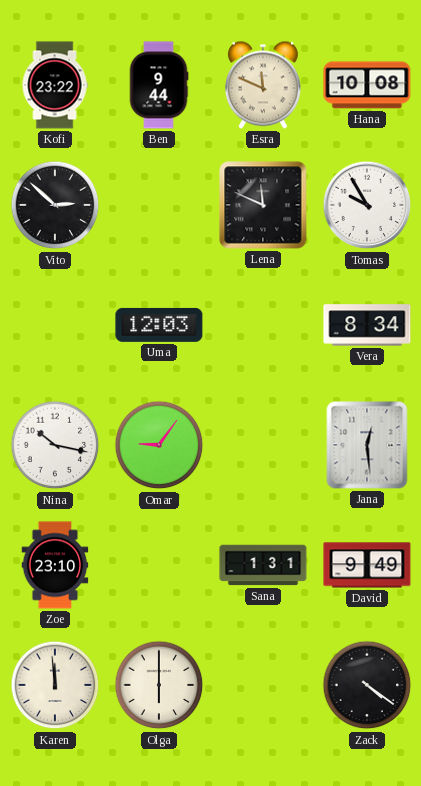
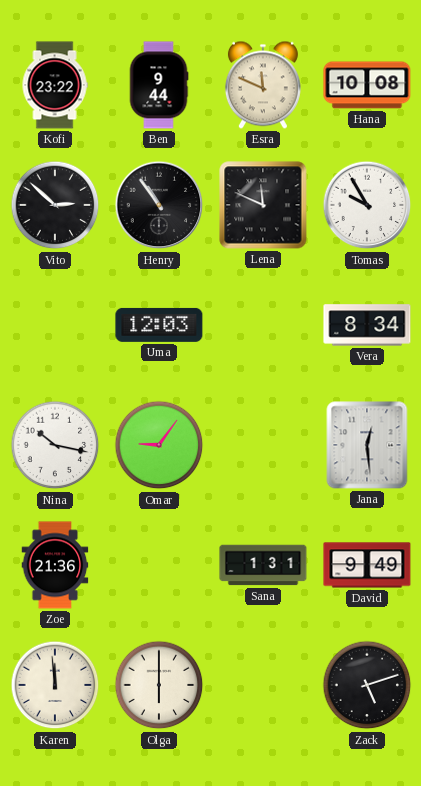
Henry: none -> 10:54
Zoe: 23:10 -> 21:36
Zack: 4:21 -> 5:12
